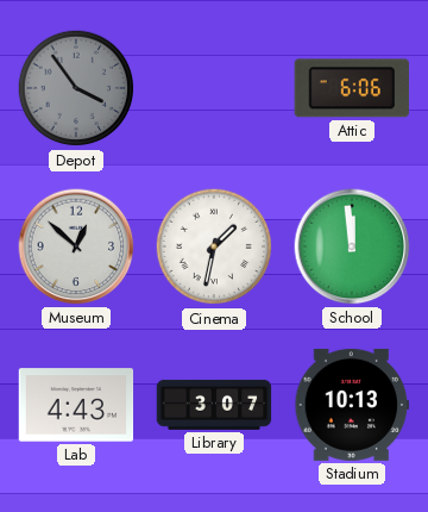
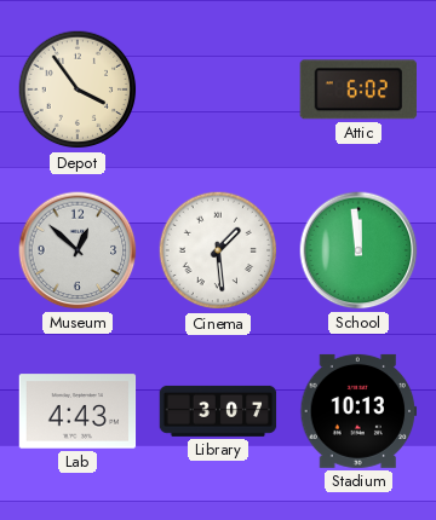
Depot dial: grey -> cream
Attic: 6:06 -> 6:02
Cinema: 1:32 -> 1:29
